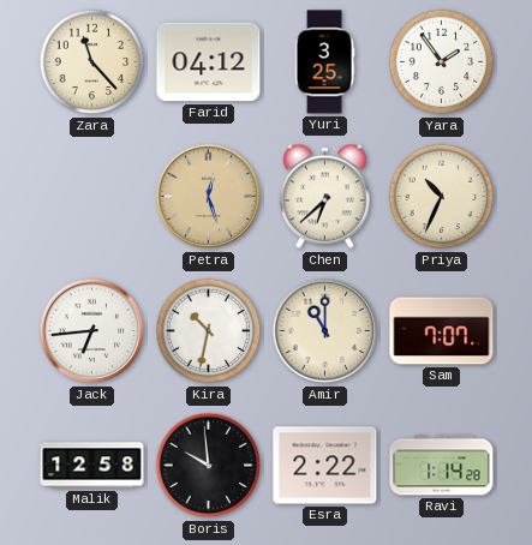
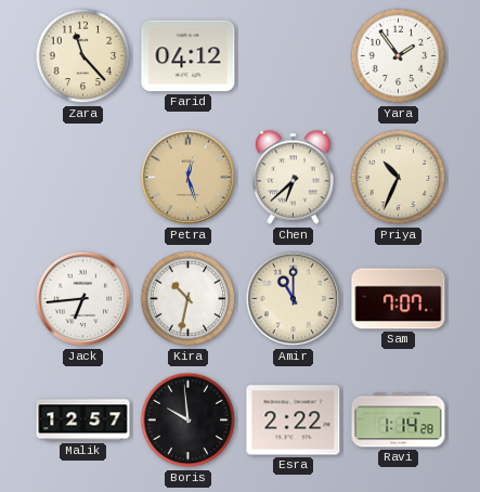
Yuri: 3:25 -> none
Malik: 12:58 -> 12:57
